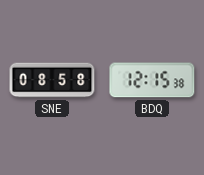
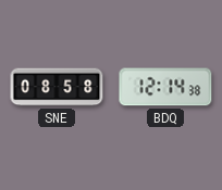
BDQ: 12:15 -> 12:14
